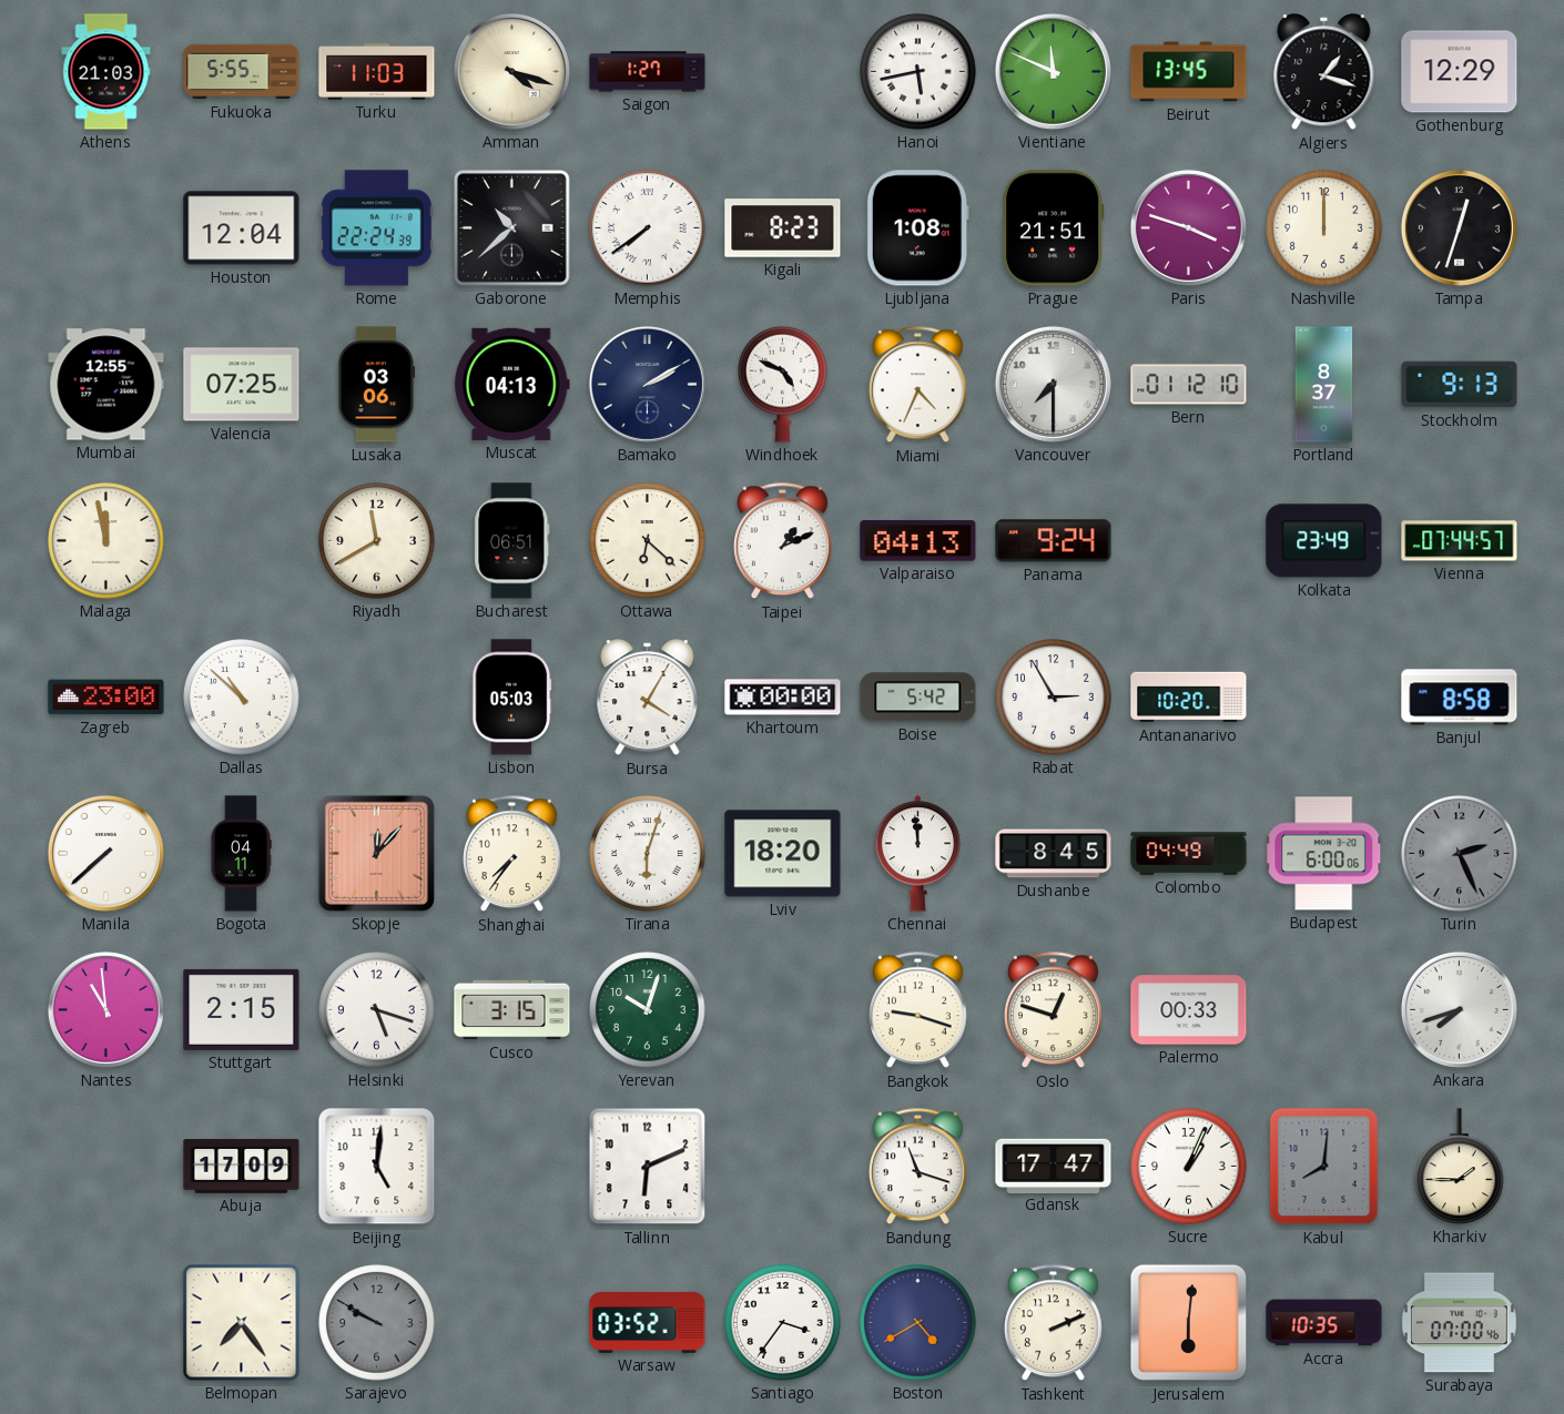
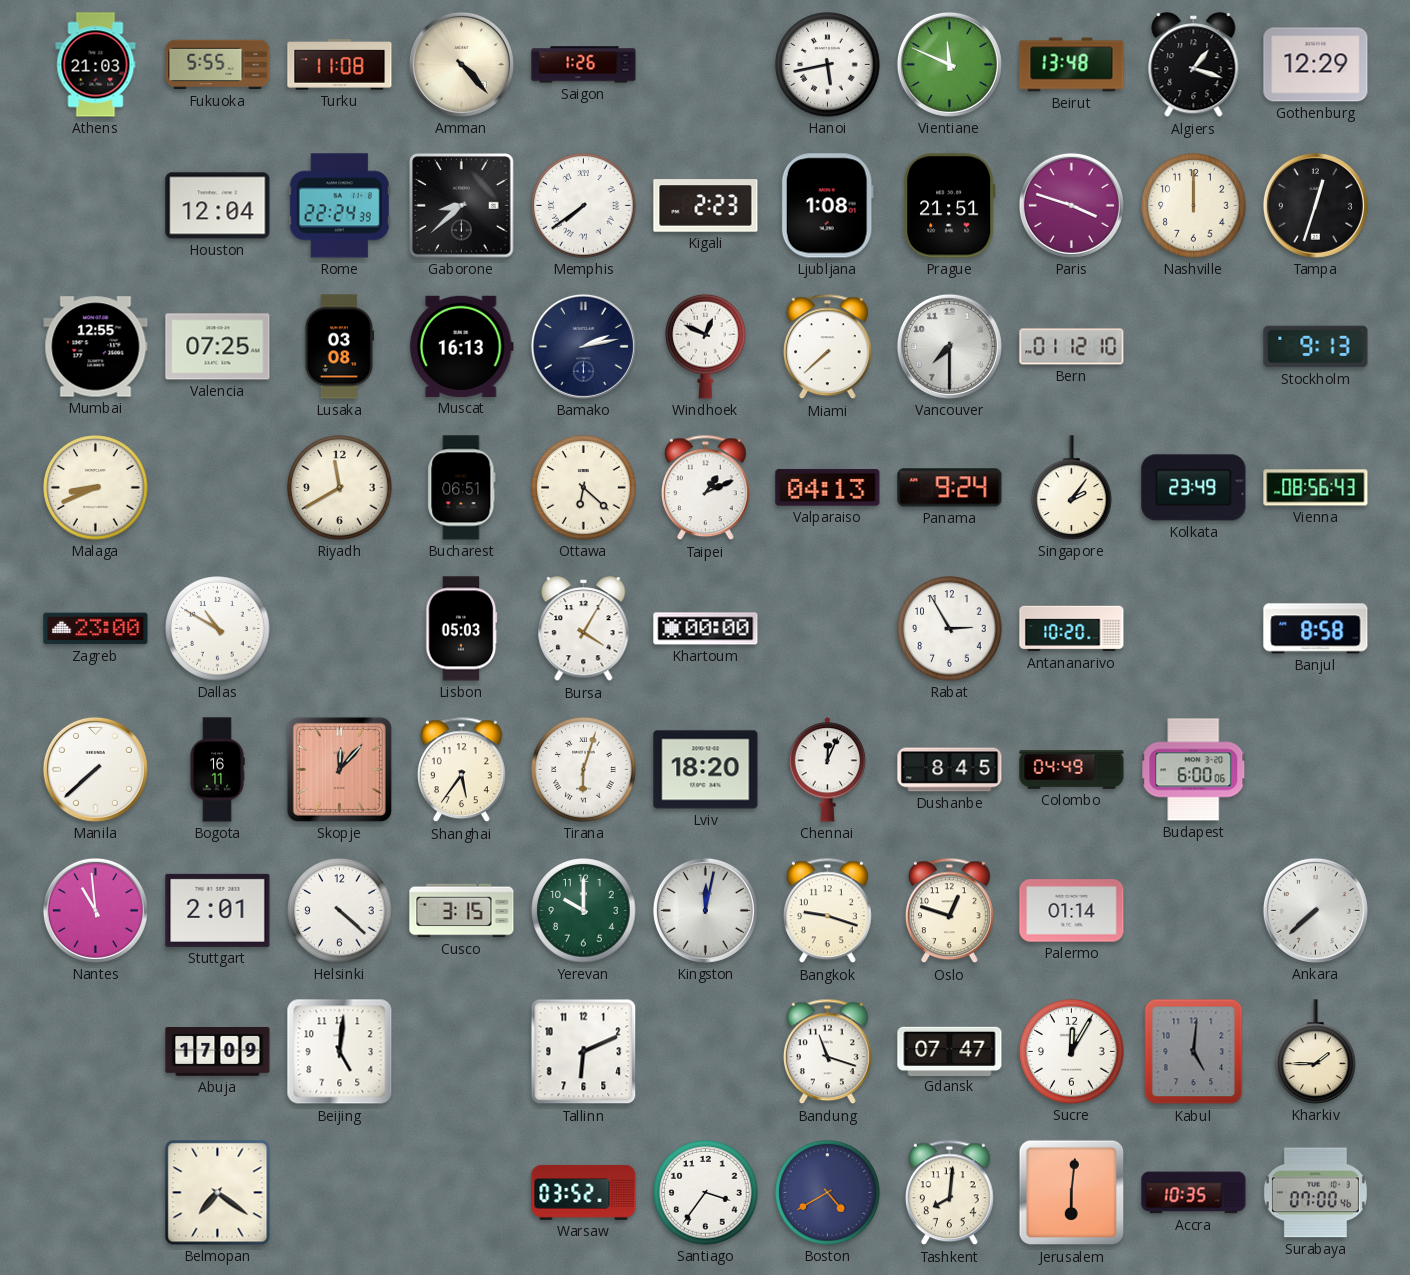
Turku: 11:03 -> 11:08
Amman: 4:18 -> 4:23
Saigon: 1:27 -> 1:26
Beirut: 13:45 -> 13:48
Gaborone: 10:38 -> 8:38
Kigali: 8:23 -> 2:23
Lusaka: 03:06 -> 03:08
Muscat: 04:13 -> 16:13
Bamako: 2:10 -> 2:13
Windhoek: 4:49 -> 12:49
Miami: 4:34 -> 7:38
Portland: 8:37 -> none
Malaga: 11:58 -> 8:41
Singapore: none -> 2:06
Vienna: 07:44 -> 08:56
Dallas: 10:52 -> 10:50
Boise: 5:42 -> none
Bogota: 04:11 -> 16:11
Shanghai: 7:36 -> 5:36
Chennai: 11:59 -> 12:04
Turin: 2:26 -> none
Stuttgart: 2:15 -> 2:01
Helsinki: 5:18 -> 4:22
Yerevan: 10:03 -> 10:00
Kingston: none -> 12:02
Palermo: 00:33 -> 01:14
Ankara: 7:42 -> 7:38
Gdansk: 17:47 -> 07:47
Sucre: 1:04 -> 12:05
Kabul: 8:01 -> 5:01
Belmopan: 7:24 -> 7:21
Sarajevo: 9:50 -> none
Tashkent: 2:11 -> 8:01
